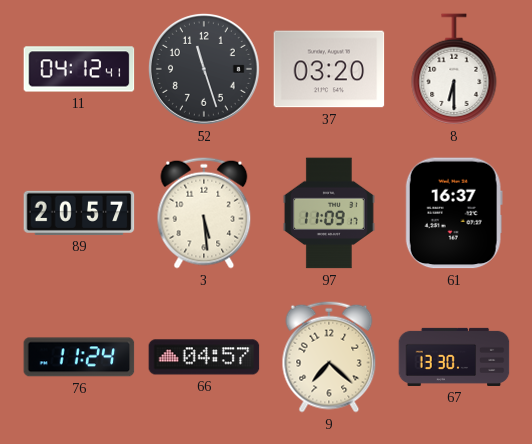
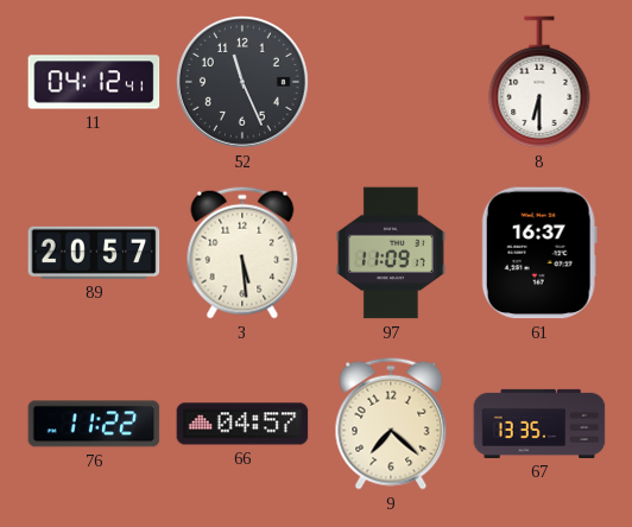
52: 11:27 -> 11:26
37: 03:20 -> none
76: 11:24 -> 11:22
67: 13:30 -> 13:35
